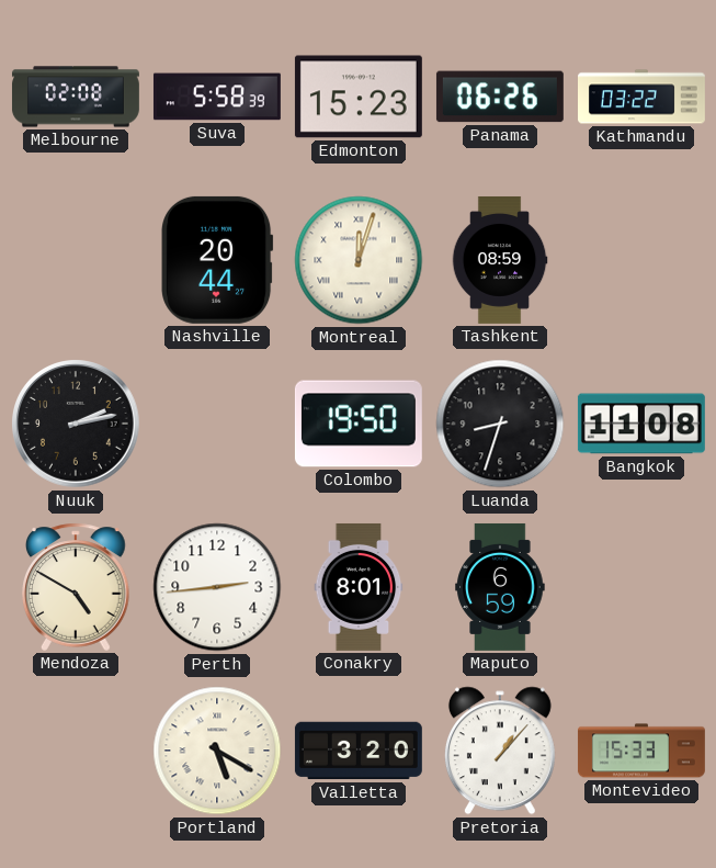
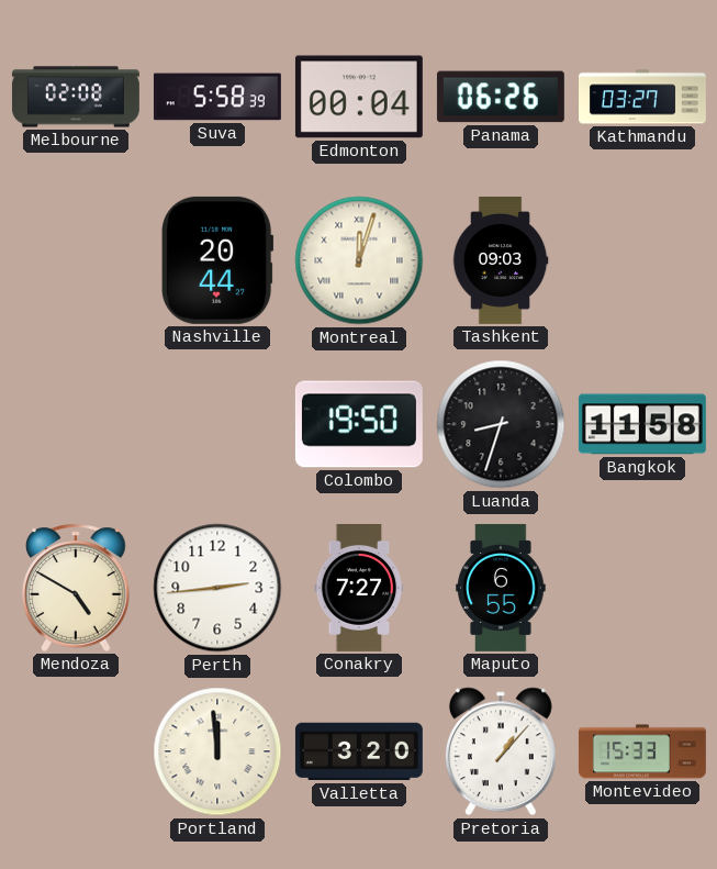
Edmonton: 15:23 -> 00:04
Kathmandu: 03:22 -> 03:27
Tashkent: 08:59 -> 09:03
Nuuk: 2:13 -> none
Bangkok: 11:08 -> 11:58
Conakry: 8:01 -> 7:27
Maputo: 6:59 -> 6:55
Portland: 5:20 -> 11:59
